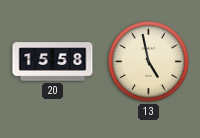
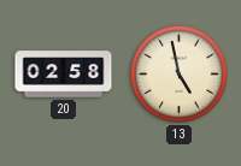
20: 15:58 -> 02:58
